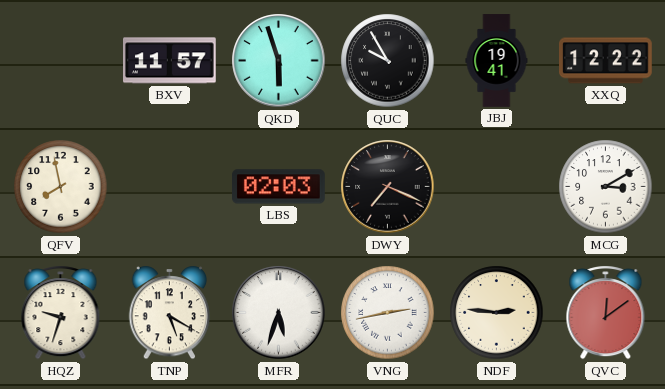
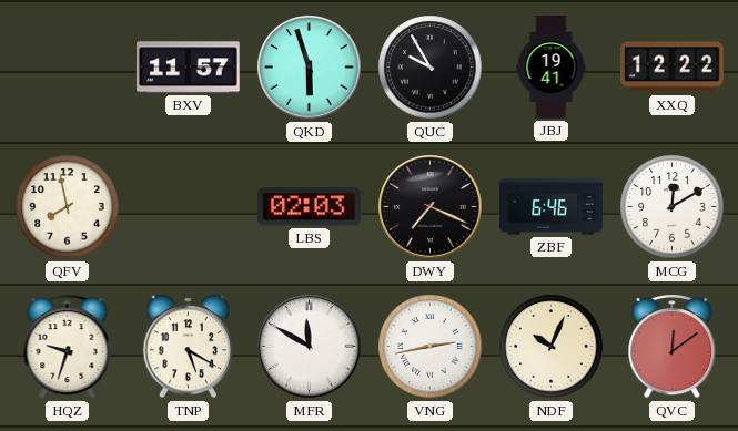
ZBF: none -> 6:46
MCG: 3:10 -> 12:10
MFR: 5:33 -> 11:50
NDF: 2:46 -> 10:04
